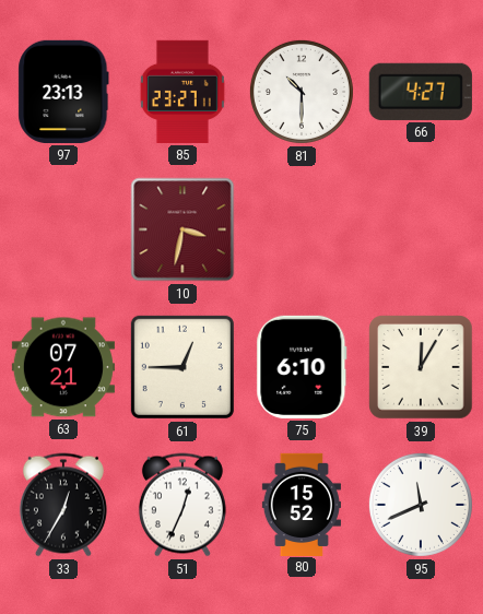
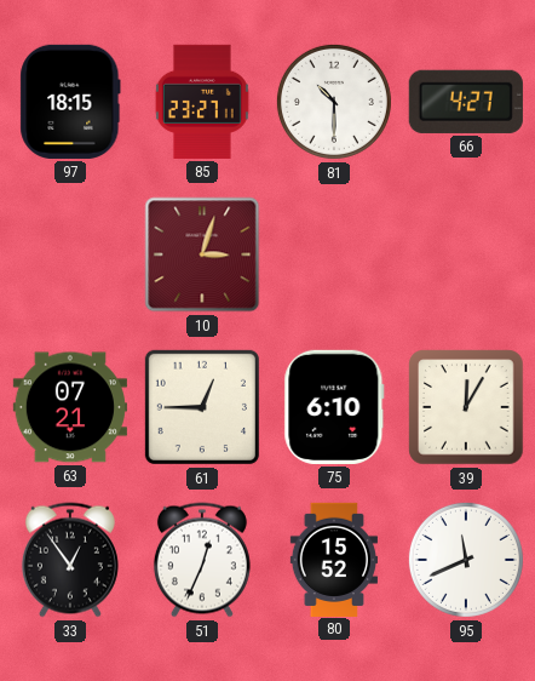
97: 23:13 -> 18:15
10: 3:32 -> 3:03
33: 12:35 -> 12:54
